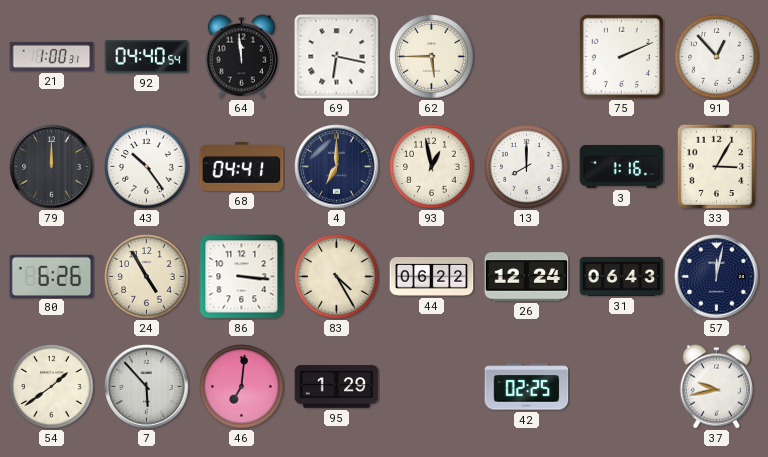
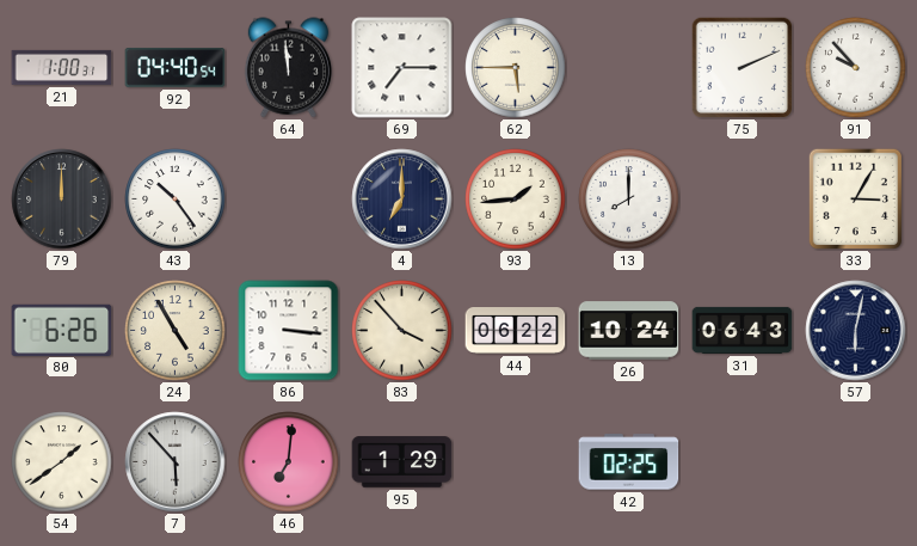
69: 6:17 -> 7:15
91: 12:53 -> 9:53
68: 04:41 -> none
93: 12:58 -> 1:44
3: 1:16 -> none
83: 4:25 -> 3:53
26: 12:24 -> 10:24
57: 12:02 -> 6:02
37: 9:43 -> none
